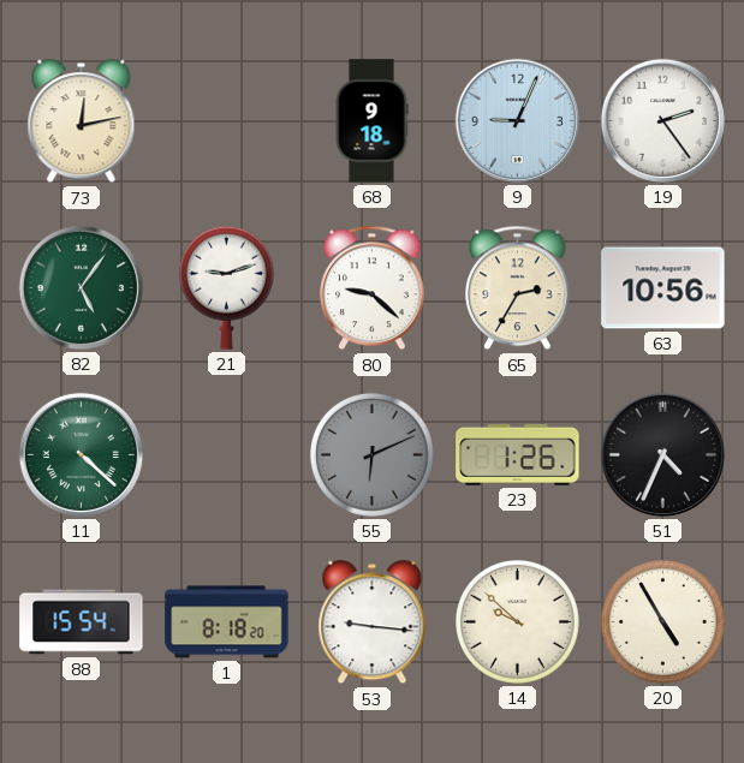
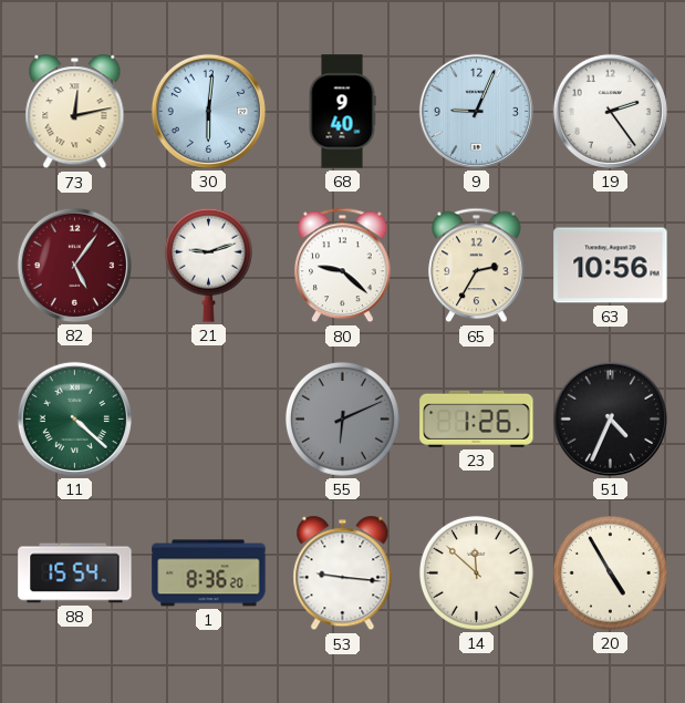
30: none -> 6:01
68: 9:18 -> 9:40
82 dial: green -> burgundy
1: 8:18 -> 8:36
14: 9:52 -> 11:52
